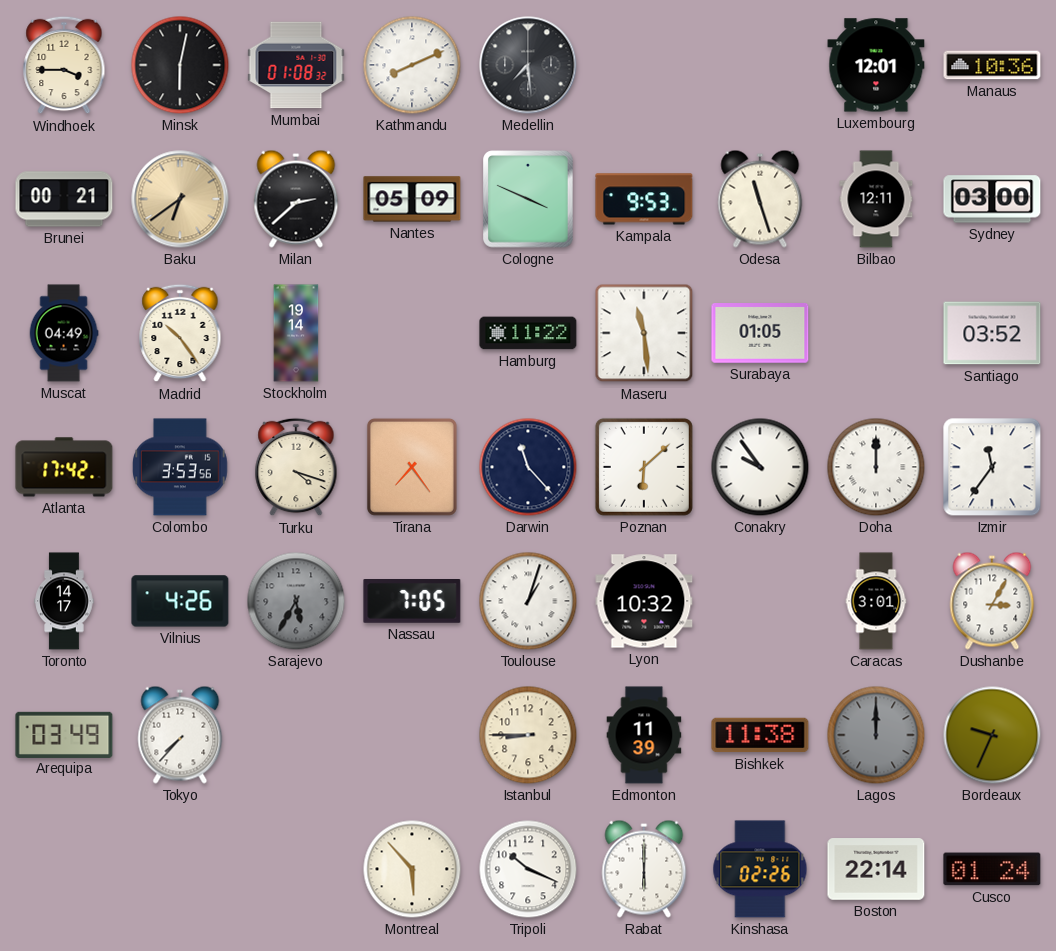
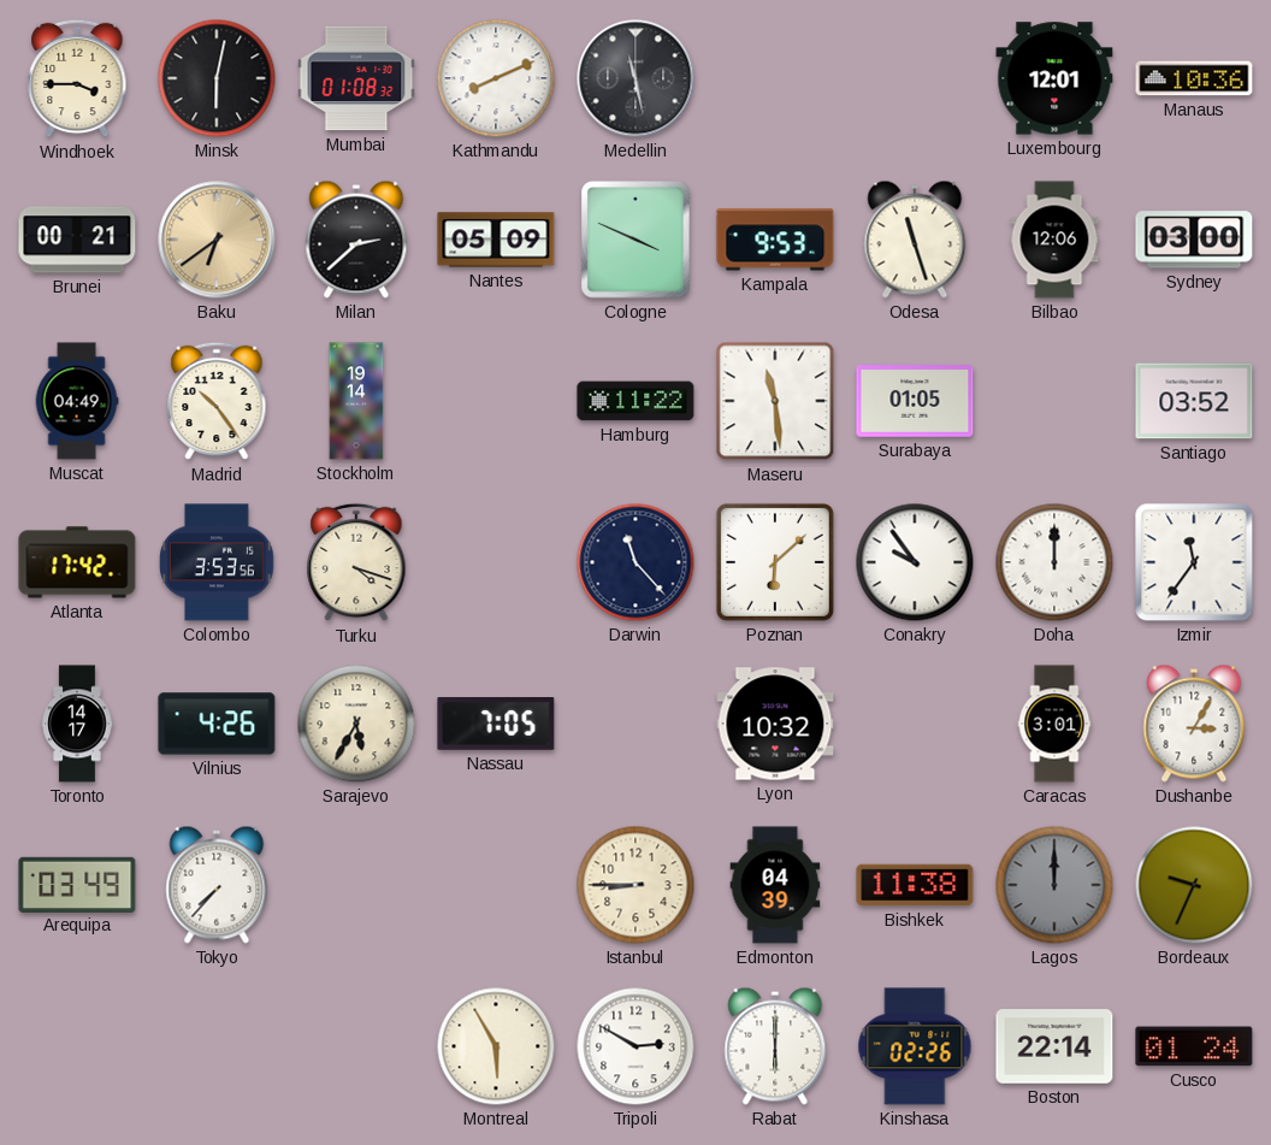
Medellin: 7:29 -> 11:28
Bilbao: 12:11 -> 12:06
Tirana: 7:24 -> none
Sarajevo dial: grey -> cream
Toulouse: 1:03 -> none
Edmonton: 11:39 -> 04:39
Montreal: 5:53 -> 5:55
Tripoli: 10:19 -> 2:50
